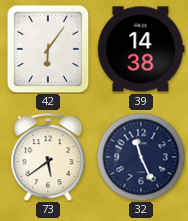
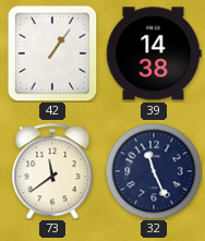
42: 6:06 -> 1:06
73: 5:39 -> 11:39
